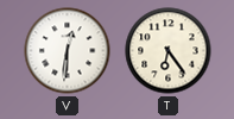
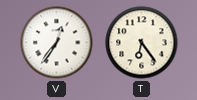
V: 12:31 -> 12:36
